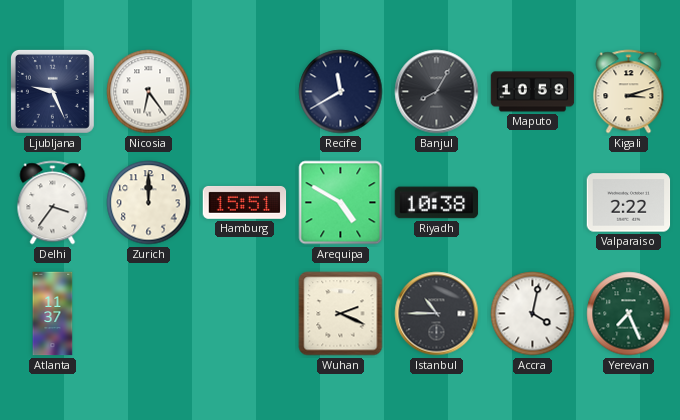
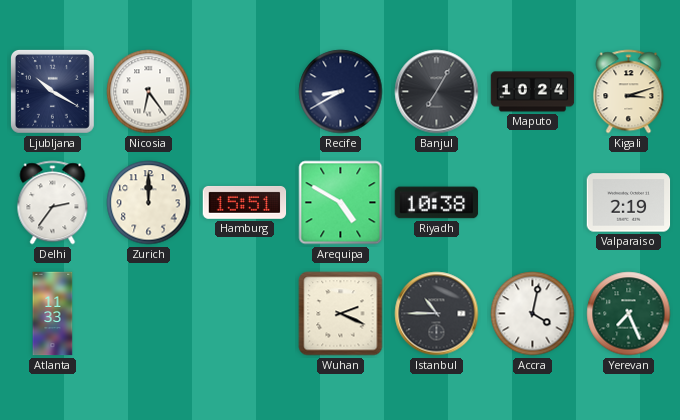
Ljubljana: 9:26 -> 10:20
Recife: 11:40 -> 8:40
Banjul: 8:05 -> 7:05
Maputo: 10:59 -> 10:24
Delhi: 3:36 -> 2:36
Valparaiso: 2:22 -> 2:19
Atlanta: 11:37 -> 11:33
